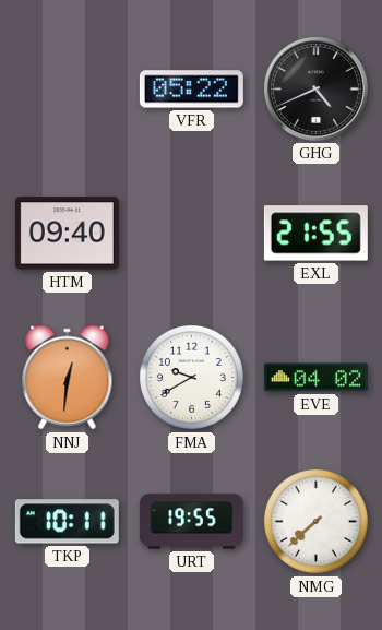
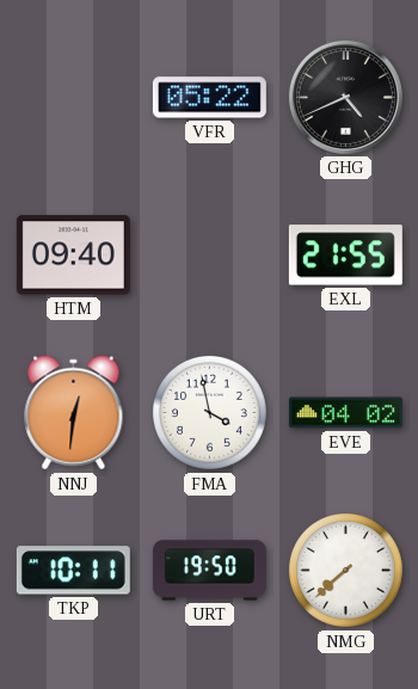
FMA: 9:40 -> 3:58
URT: 19:55 -> 19:50
